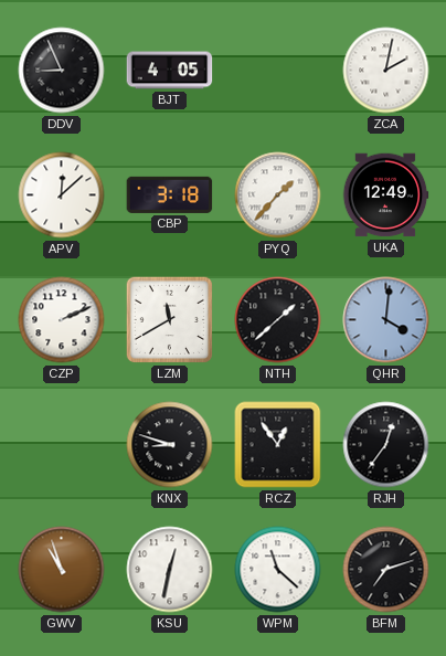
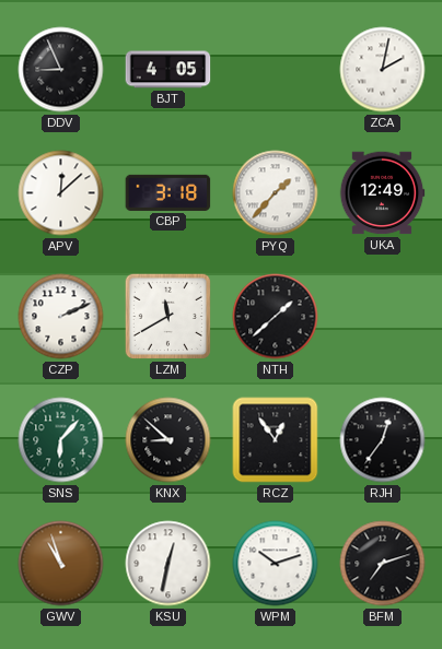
QHR: 4:01 -> none
SNS: none -> 6:07
KNX: 8:48 -> 8:52
WPM: 11:22 -> 10:12
